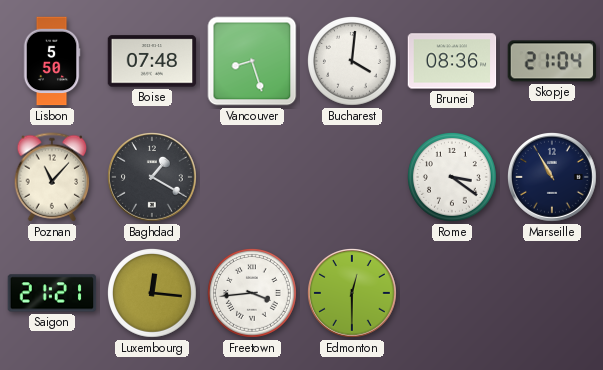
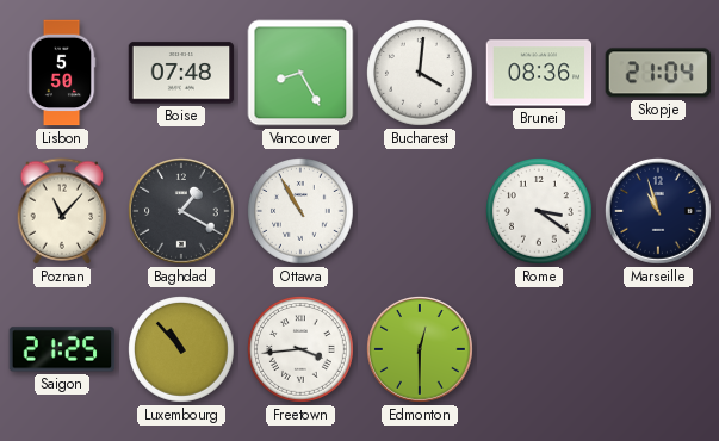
Vancouver: 8:27 -> 8:25
Ottawa: none -> 10:55
Marseille: 10:55 -> 10:57
Saigon: 21:21 -> 21:25
Luxembourg: 12:16 -> 10:53
